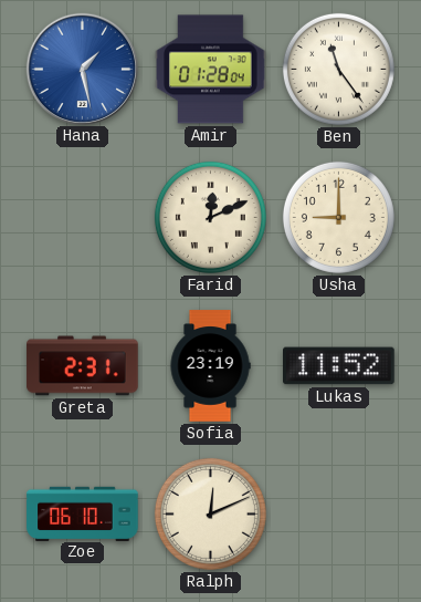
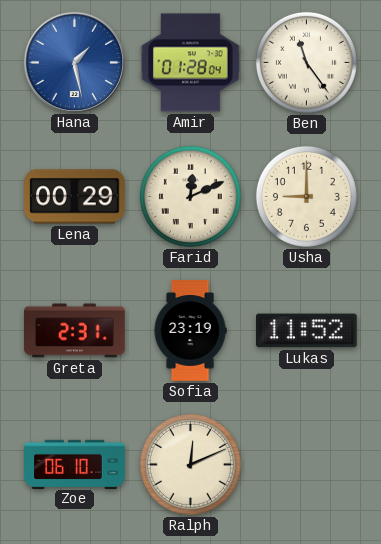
Lena: none -> 00:29
